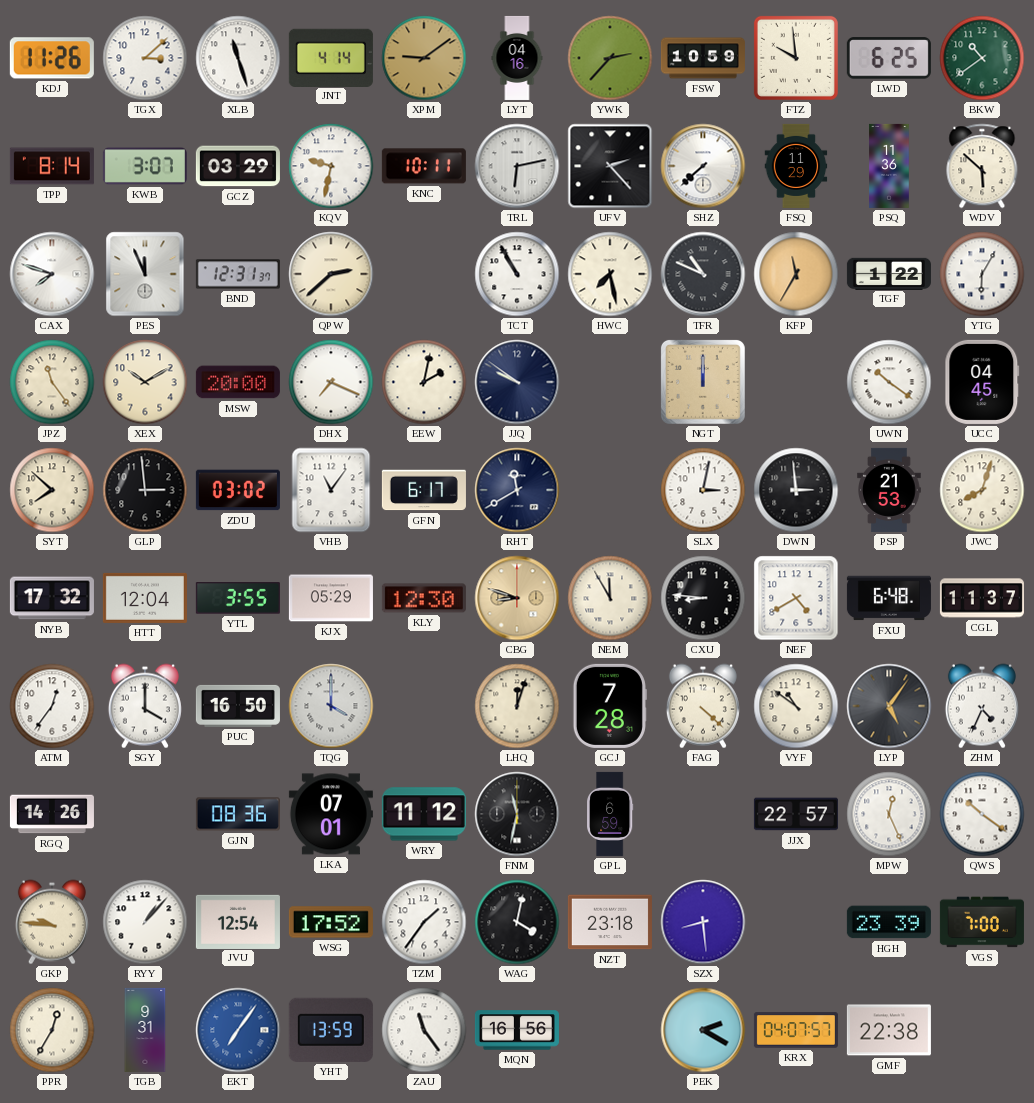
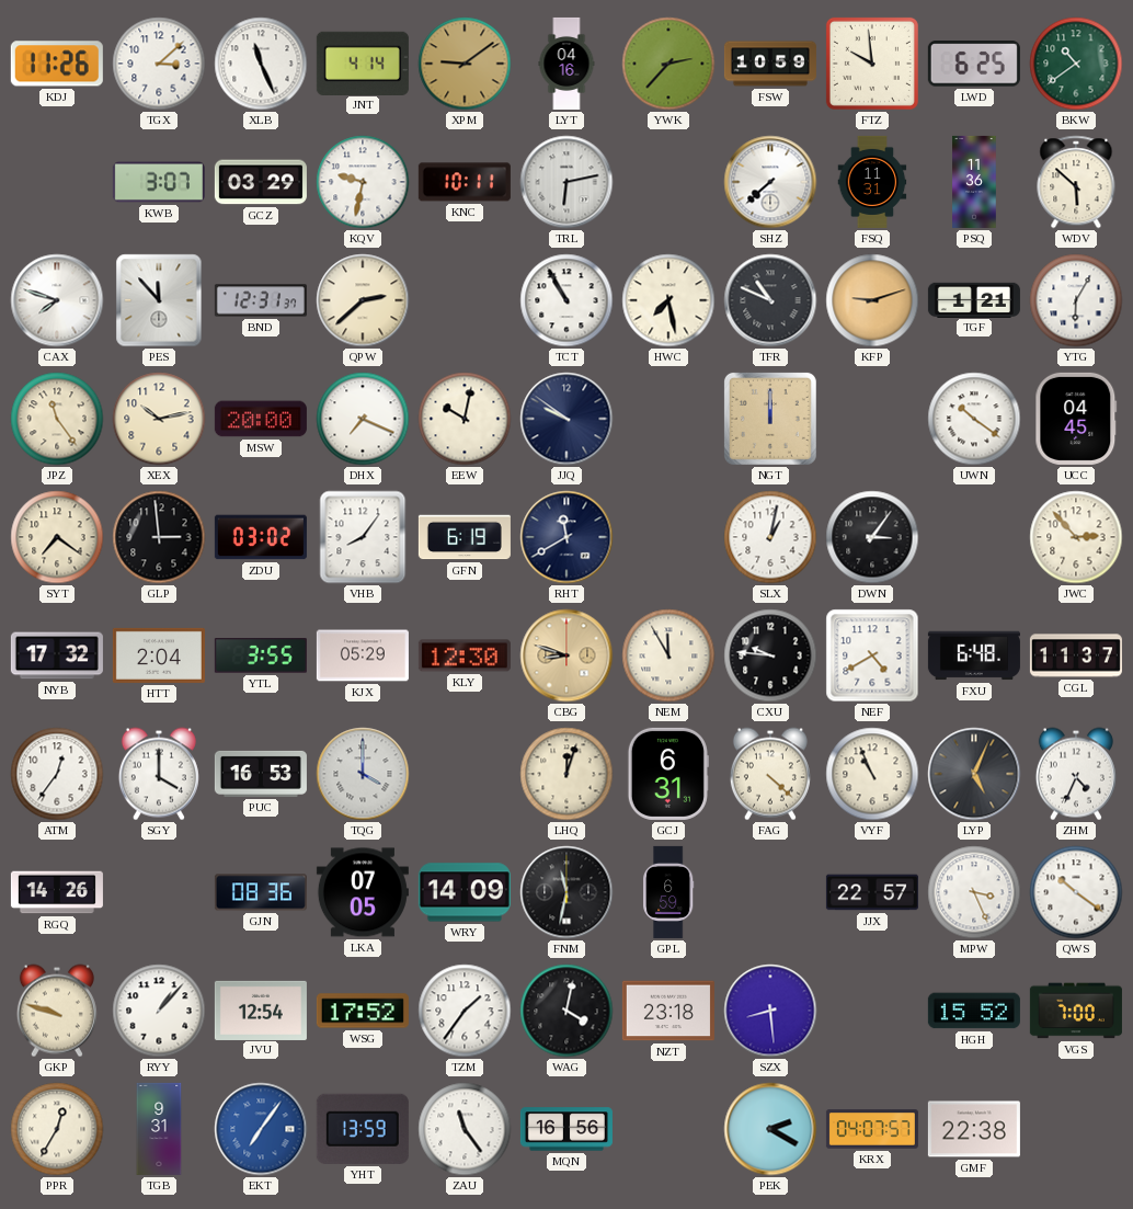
XLB: 11:27 -> 11:26
TPP: 8:14 -> none
UFV: 2:23 -> none
FSQ: 11:29 -> 11:31
PES: 11:56 -> 11:53
KFP: 11:35 -> 9:12
TGF: 1:22 -> 1:21
XEX: 10:10 -> 10:13
EEW: 2:02 -> 10:02
SYT: 7:52 -> 7:21
VHB: 11:06 -> 8:06
GFN: 6:17 -> 6:19
SLX: 3:02 -> 1:02
DWN: 2:59 -> 3:06
PSP: 21:53 -> none
JWC: 8:03 -> 2:53
HTT: 12:04 -> 2:04
CXU: 8:46 -> 9:46
PUC: 16:50 -> 16:53
GCJ: 7:28 -> 6:31
VYF: 10:51 -> 10:56
LYP: 5:06 -> 5:04
LKA: 07:01 -> 07:05
WRY: 11:12 -> 14:09
MPW: 12:26 -> 3:26
GKP: 9:46 -> 9:48
HGH: 23:39 -> 15:52
